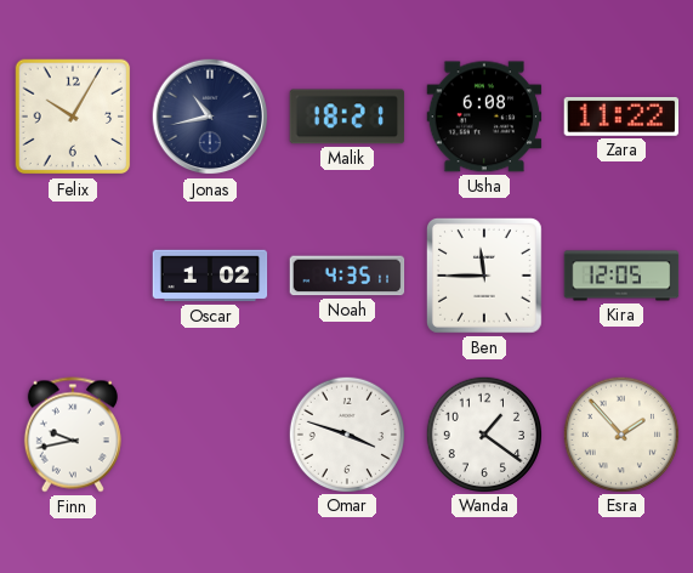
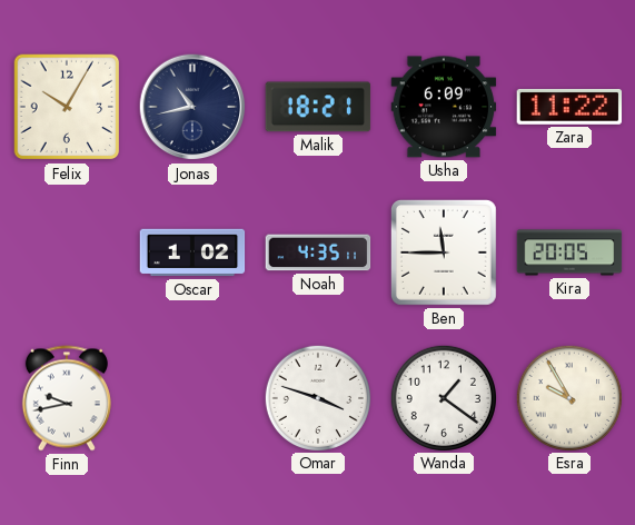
Usha: 6:08 -> 6:09
Kira: 12:05 -> 20:05
Esra: 1:53 -> 9:55
